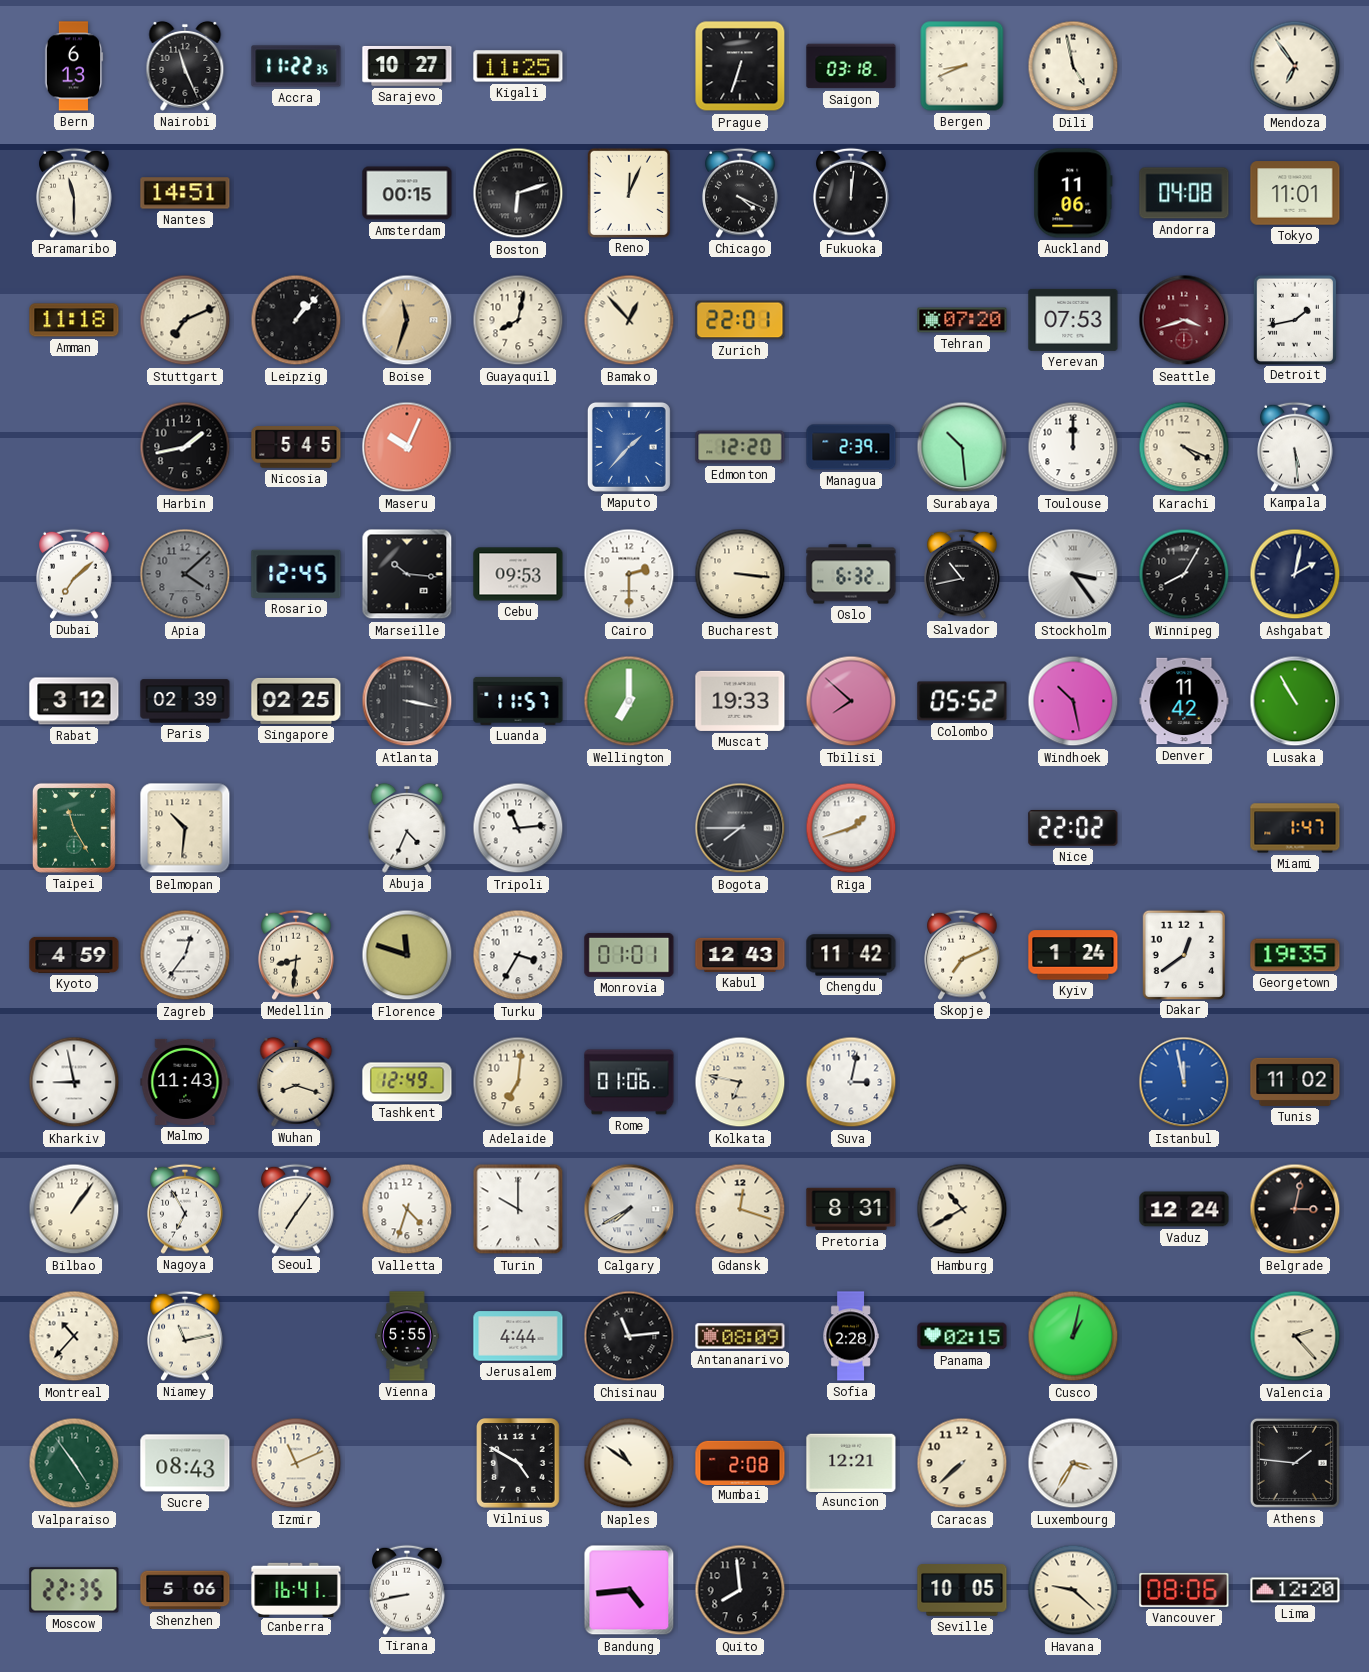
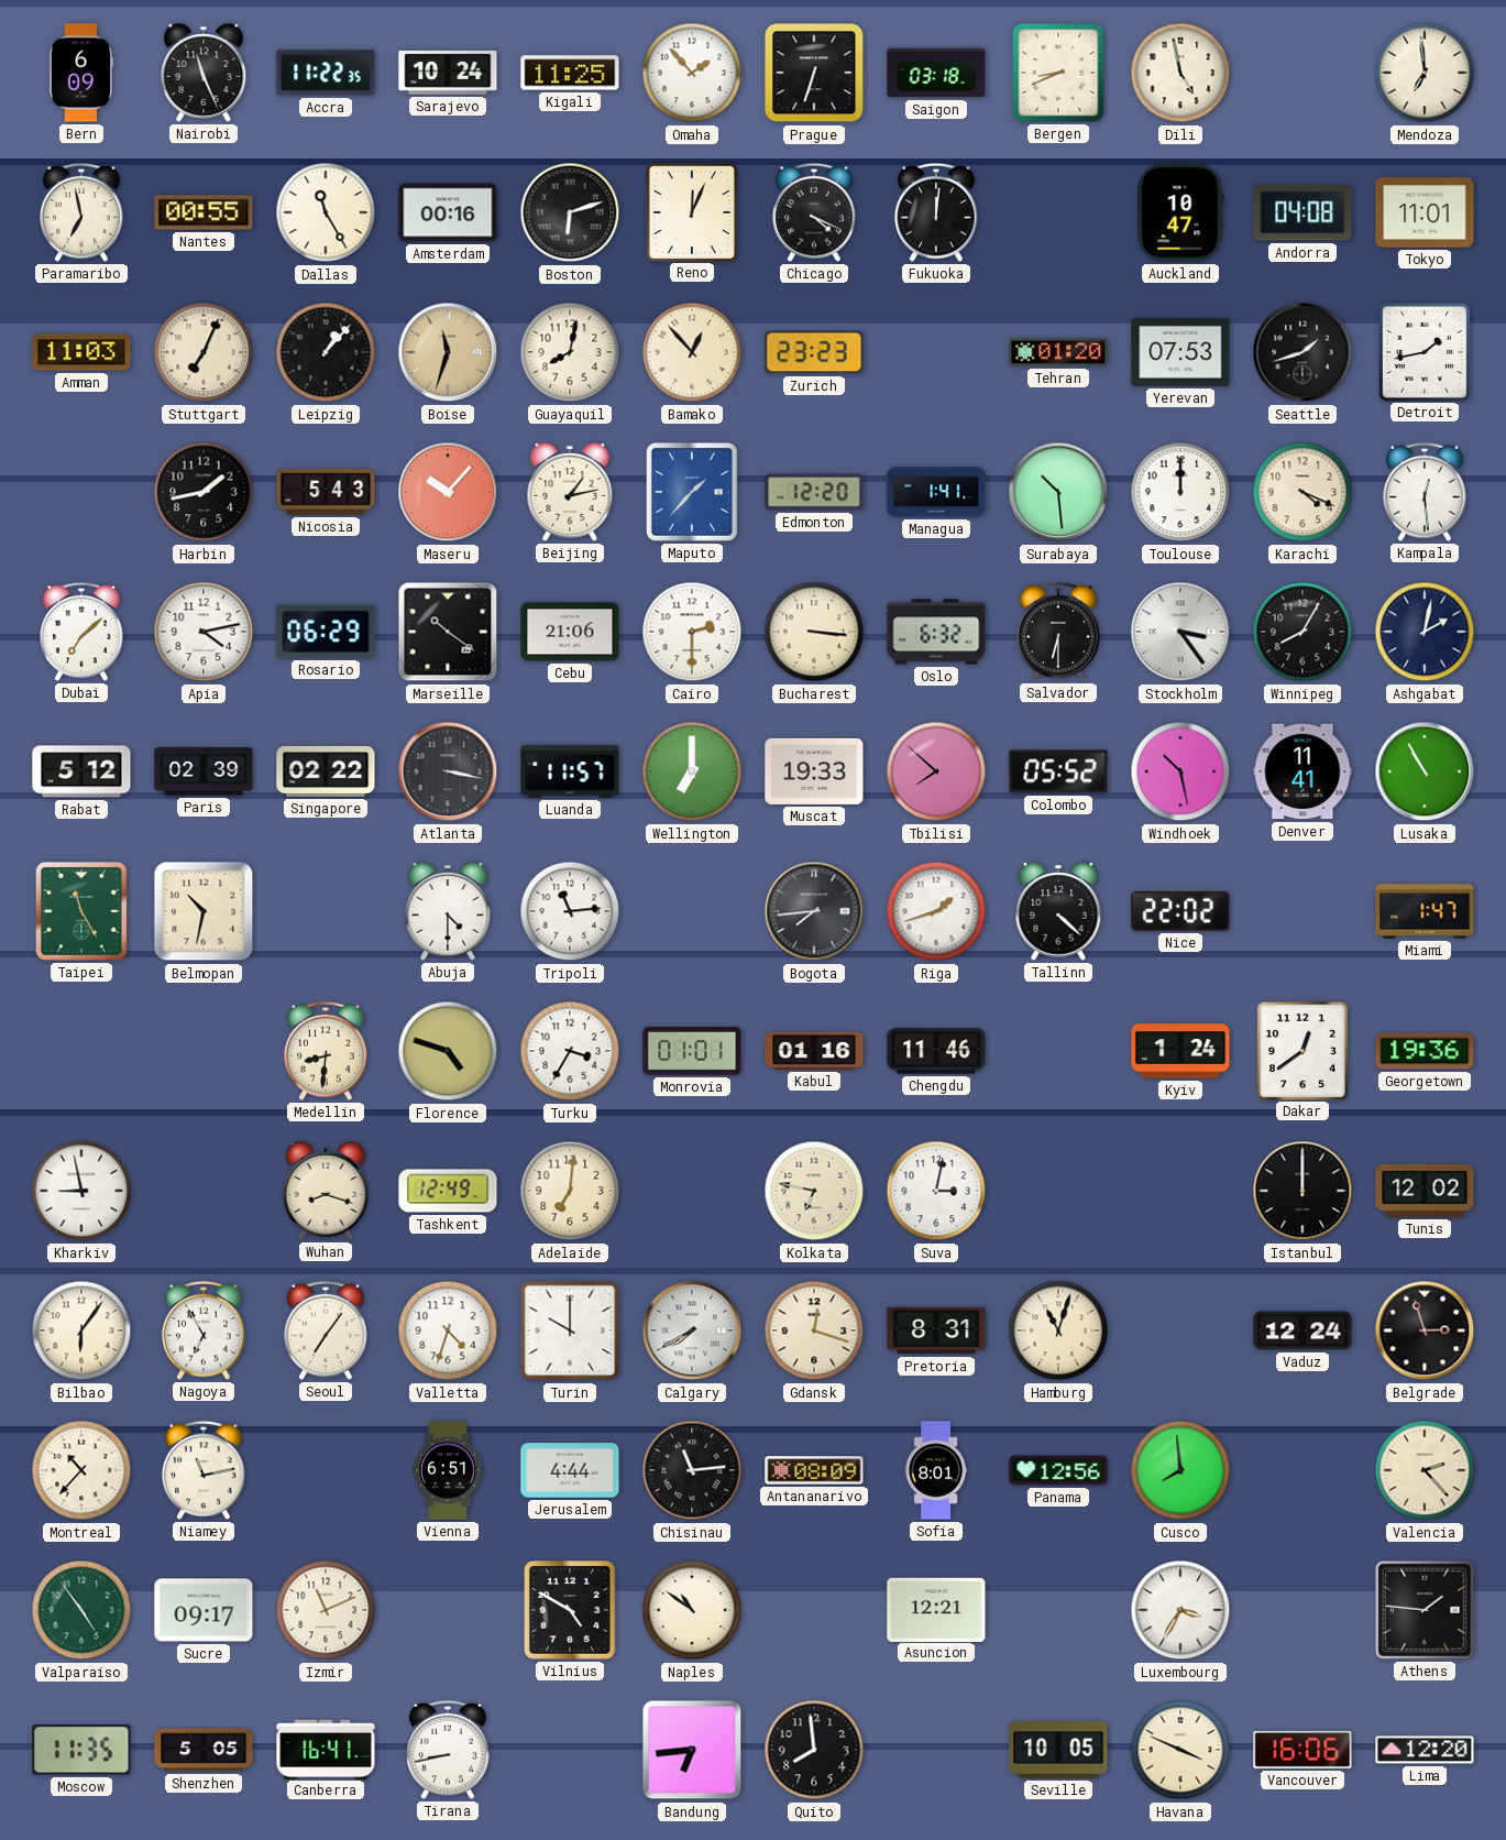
Bern: 6:13 -> 6:09
Sarajevo: 10:27 -> 10:24
Omaha: none -> 1:53
Mendoza: 6:54 -> 6:59
Paramaribo: 11:30 -> 6:58
Nantes: 14:51 -> 00:55
Dallas: none -> 11:25
Amsterdam: 00:15 -> 00:16
Auckland: 11:06 -> 10:47
Amman: 11:18 -> 11:03
Stuttgart: 7:11 -> 7:04
Zurich: 22:01 -> 23:23
Tehran: 07:20 -> 01:20
Seattle: 3:42 -> 1:42
Seattle dial: burgundy -> black
Nicosia: 5:45 -> 5:43
Maseru: 10:04 -> 10:07
Beijing: none -> 1:13
Managua: 2:39 -> 1:41
Kampala: 5:29 -> 12:29
Apia: 4:08 -> 4:13
Apia dial: grey -> white
Rosario: 12:45 -> 06:29
Marseille: 10:16 -> 10:21
Cebu: 09:53 -> 21:06
Salvador: 10:43 -> 6:30
Rabat: 3:12 -> 5:12
Singapore: 02:25 -> 02:22
Denver: 11:42 -> 11:41
Belmopan: 10:31 -> 10:32
Abuja: 4:34 -> 4:30
Bogota: 7:45 -> 7:44
Tallinn: none -> 4:22
Kyoto: 4:59 -> none
Zagreb: 12:36 -> none
Florence: 11:48 -> 4:48
Kabul: 12:43 -> 01:16
Chengdu: 11:42 -> 11:46
Skopje: 7:11 -> none
Georgetown: 19:35 -> 19:36
Malmo: 11:43 -> none
Rome: 01:06 -> none
Istanbul: 11:58 -> 12:00
Istanbul dial: blue -> black
Tunis: 11:02 -> 12:02
Bilbao: 1:06 -> 6:06
Hamburg: 10:40 -> 11:03
Belgrade: 3:02 -> 2:57
Vienna: 5:55 -> 6:51
Sofia: 2:28 -> 8:01
Panama: 02:15 -> 12:56
Cusco: 1:02 -> 7:59
Sucre: 08:43 -> 09:17
Mumbai: 2:08 -> none
Caracas: 7:38 -> none
Moscow: 22:35 -> 11:35
Shenzhen: 5:06 -> 5:05
Bandung: 4:44 -> 6:44
Havana: 9:22 -> 3:49
Vancouver: 08:06 -> 16:06
